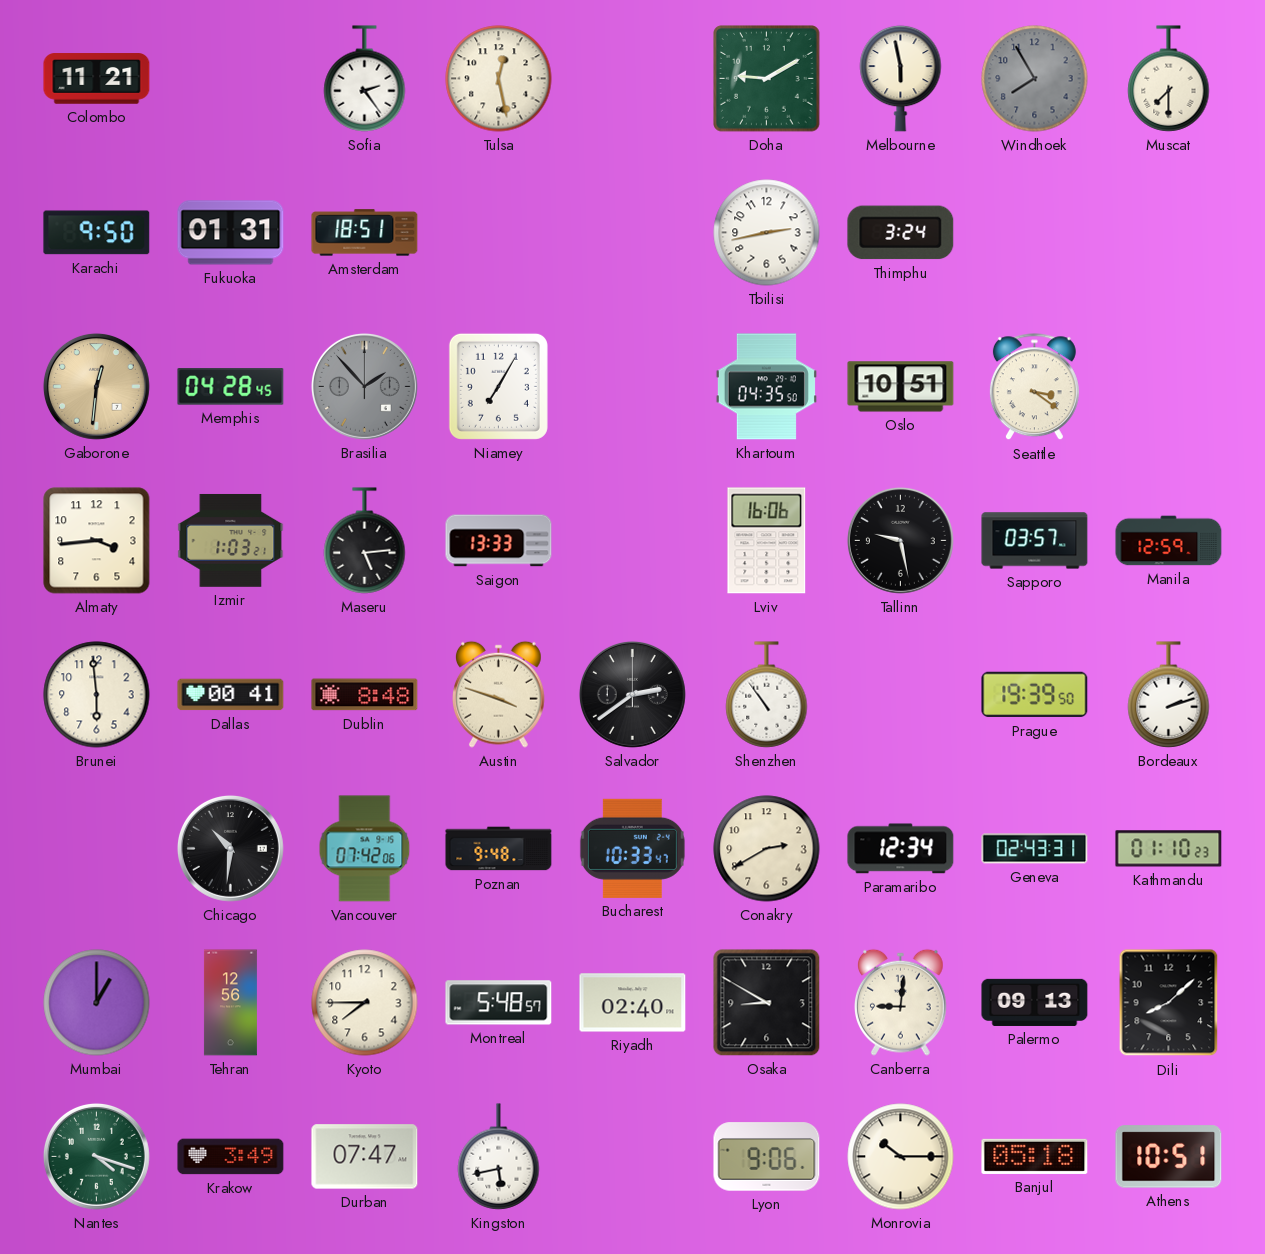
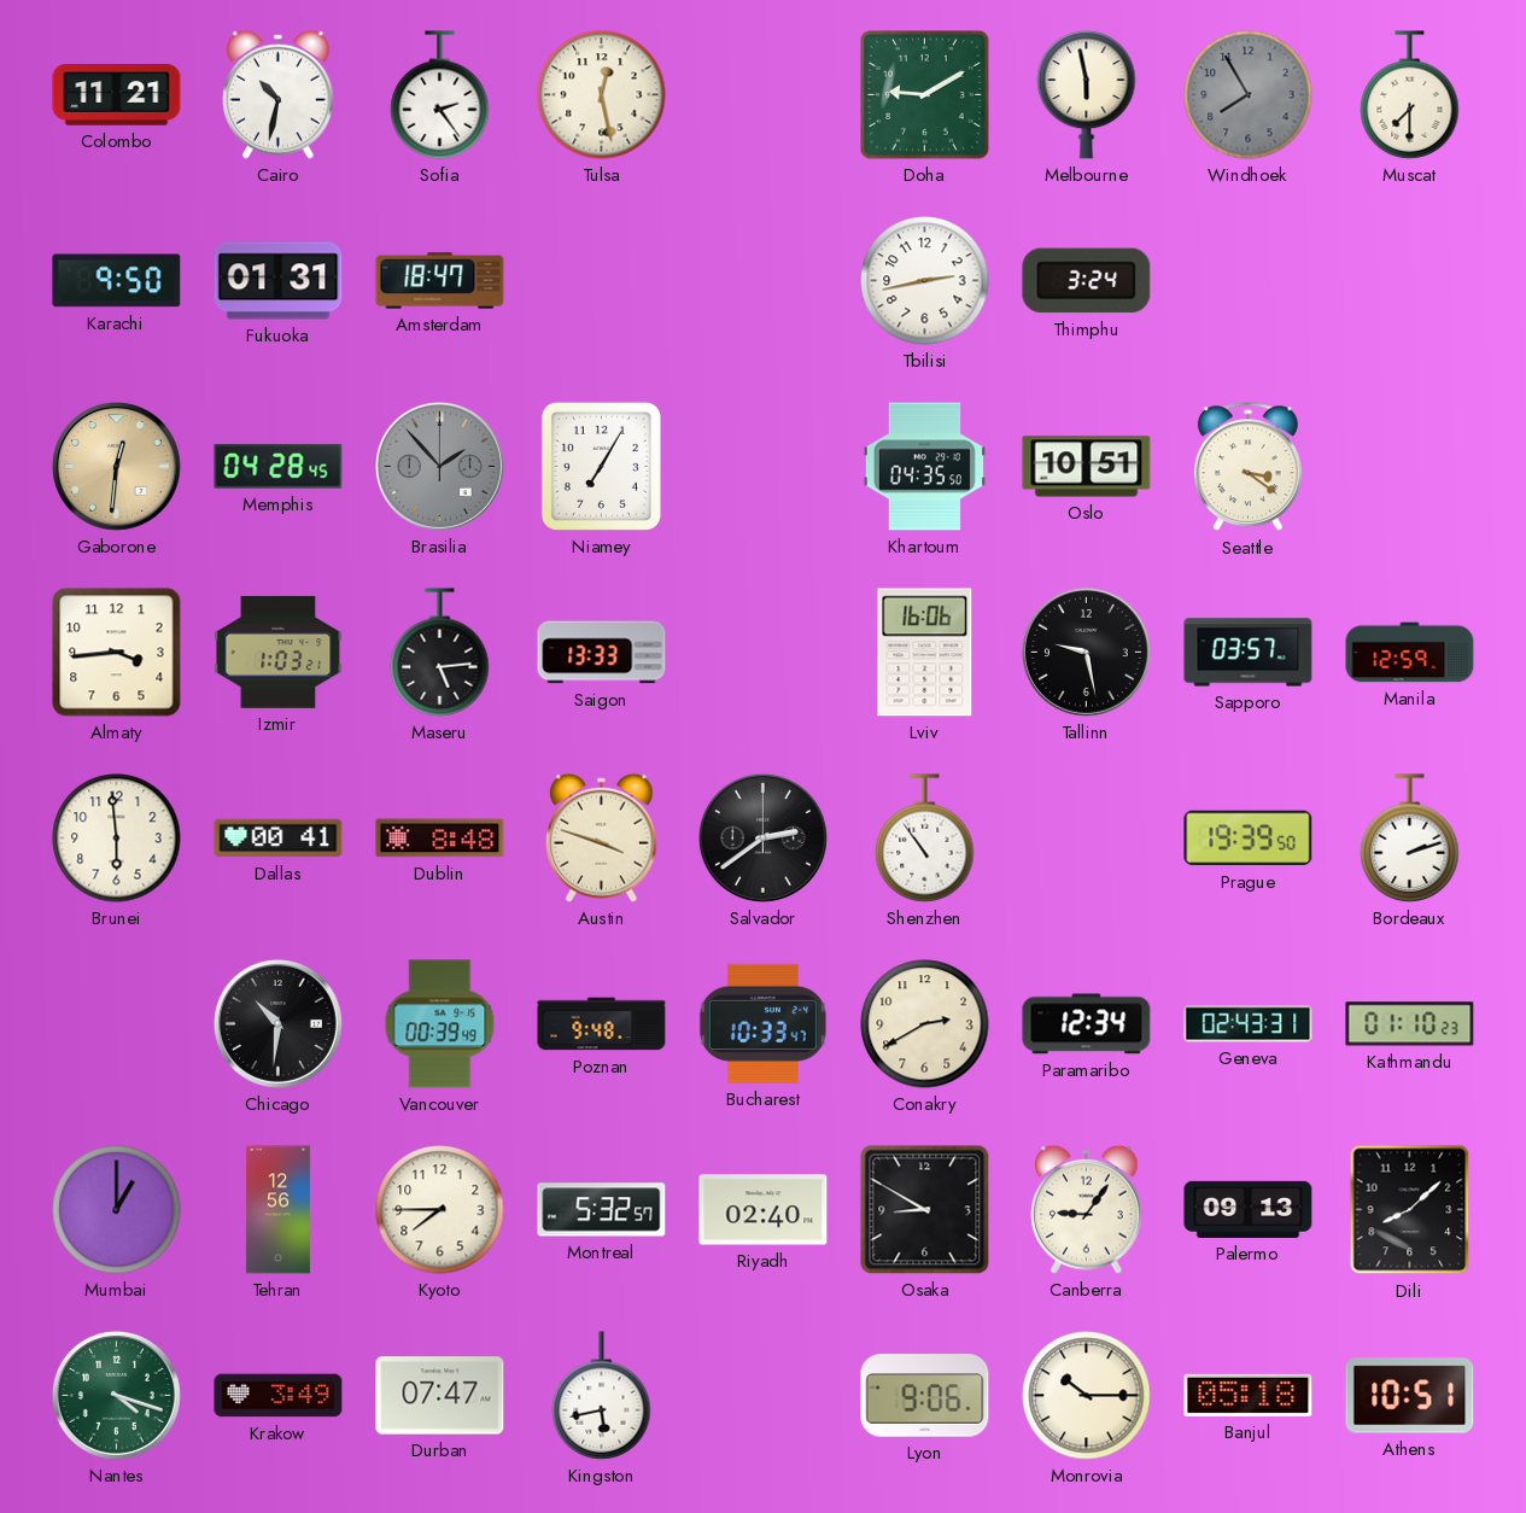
Cairo: none -> 10:32
Amsterdam: 18:51 -> 18:47
Vancouver: 07:42 -> 00:39
Montreal: 5:48 -> 5:32
Canberra: 9:01 -> 9:06
